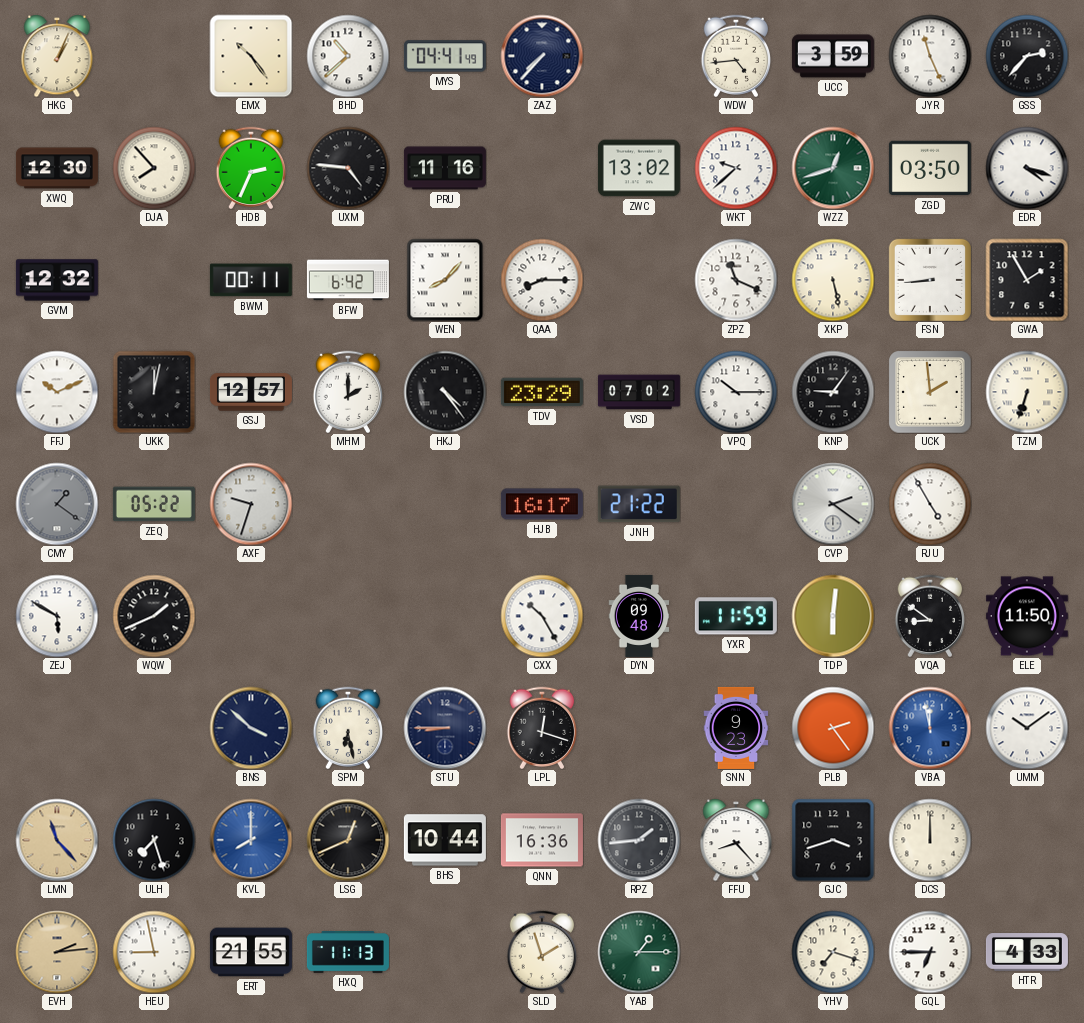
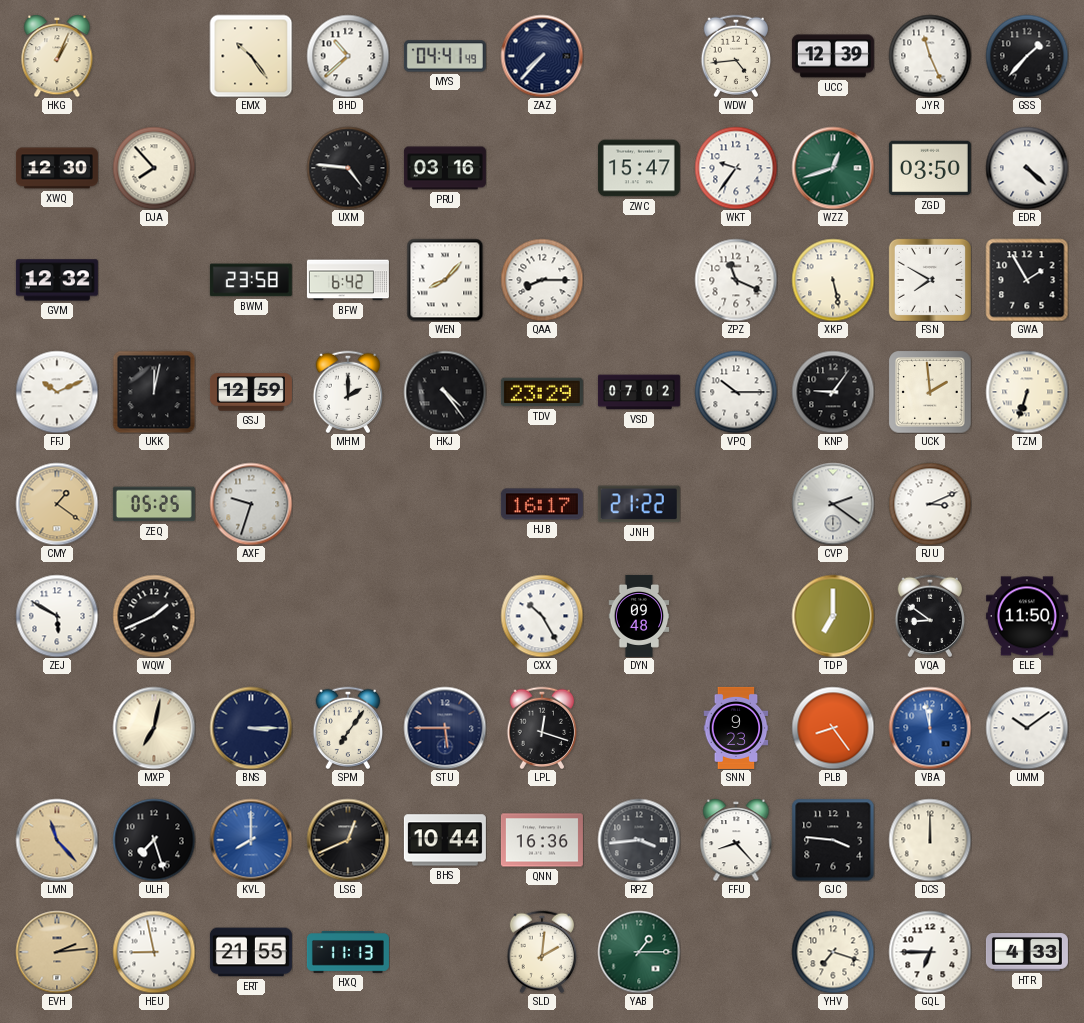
UCC: 3:59 -> 12:39
GSS: 2:37 -> 1:37
HDB: 2:34 -> none
PRU: 11:16 -> 03:16
ZWC: 13:02 -> 15:47
WKT: 9:38 -> 9:36
EDR: 4:18 -> 4:22
BWM: 00:11 -> 23:58
FSN: 8:44 -> 7:50
GSJ: 12:57 -> 12:59
CMY dial: grey -> champagne
ZEQ: 05:22 -> 05:25
RJU: 4:55 -> 3:11
YXR: 11:59 -> none
TDP: 6:01 -> 7:00
MXP: none -> 7:02
BNS: 3:52 -> 3:15
SPM: 6:28 -> 7:06
STU: 8:45 -> 5:45
PLB: 2:24 -> 8:24
RPZ: 1:44 -> 3:44
GJC: 3:42 -> 3:46
SLD: 1:57 -> 2:01
